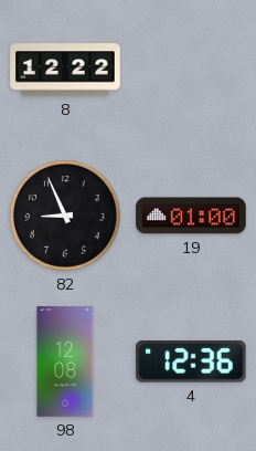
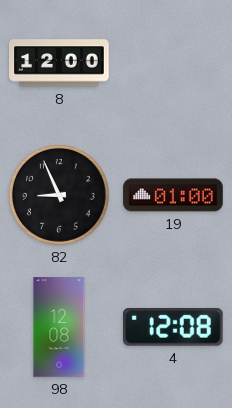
8: 12:22 -> 12:00
4: 12:36 -> 12:08
